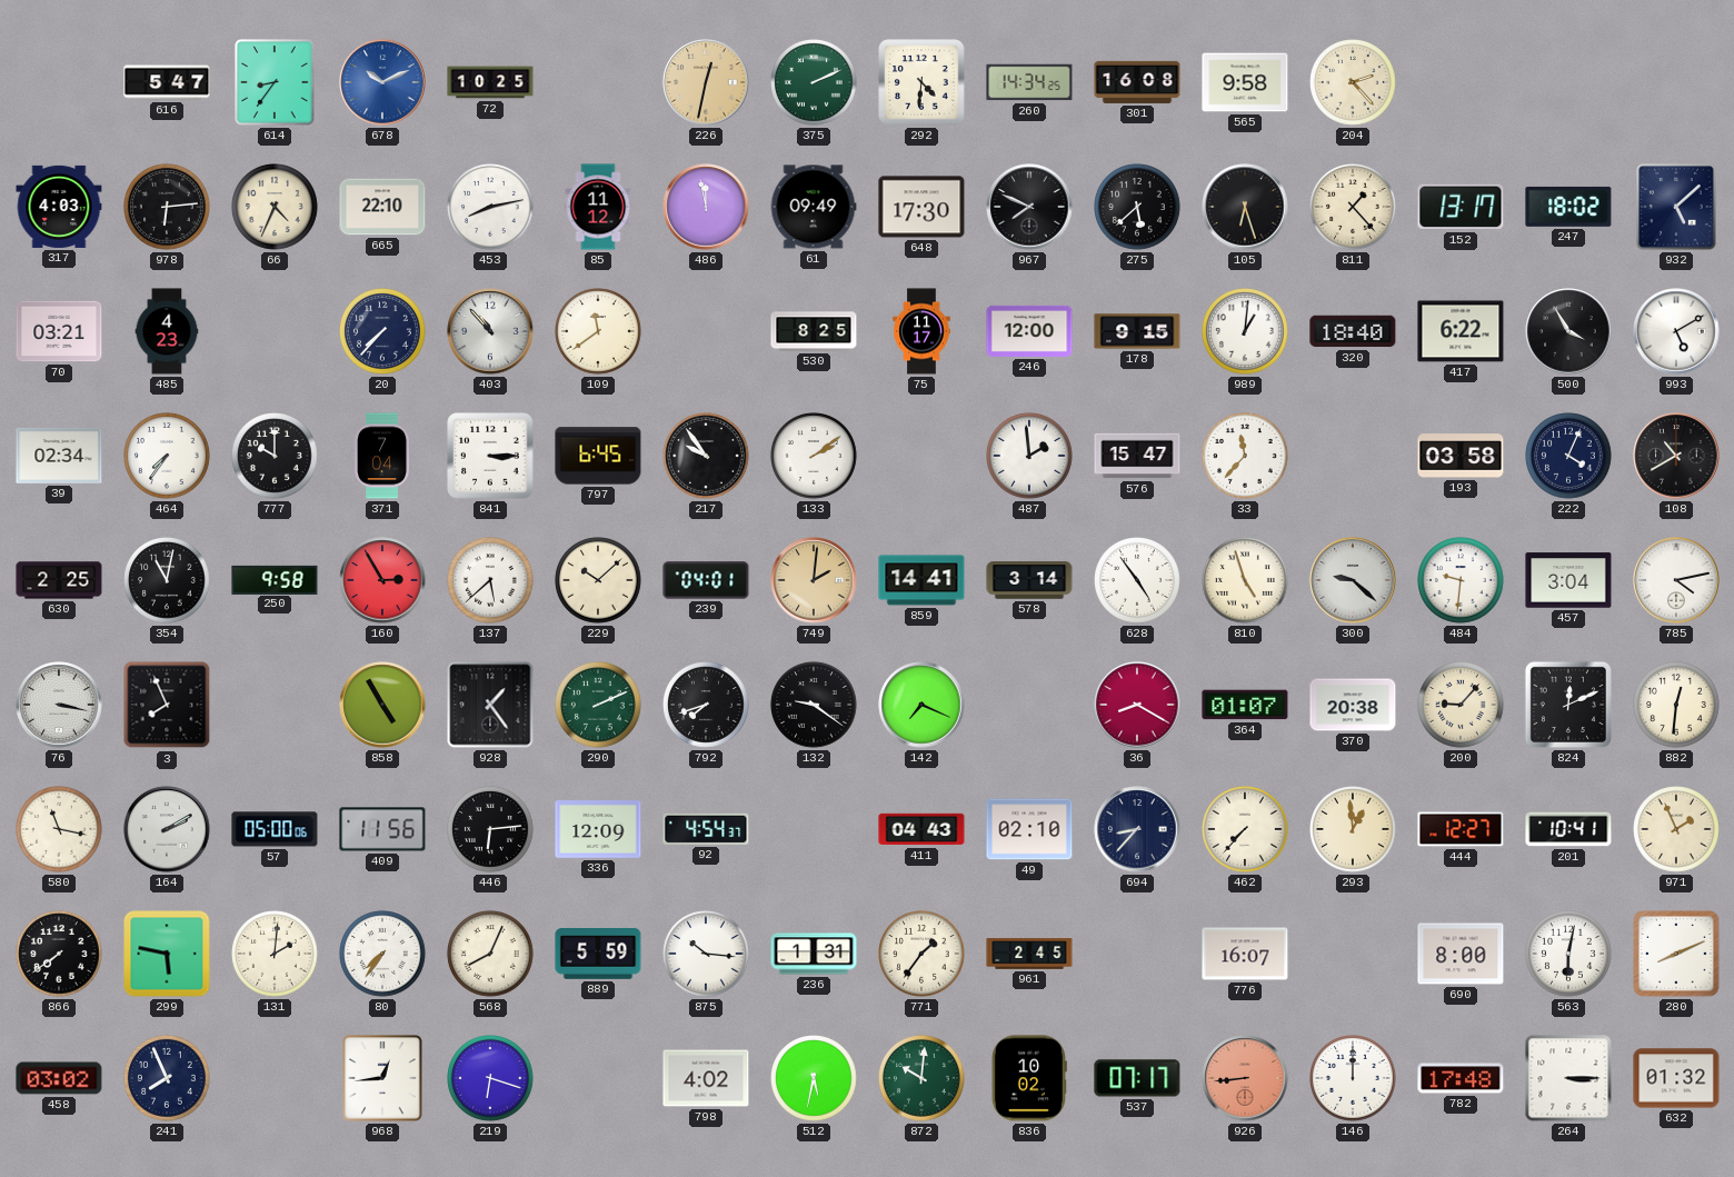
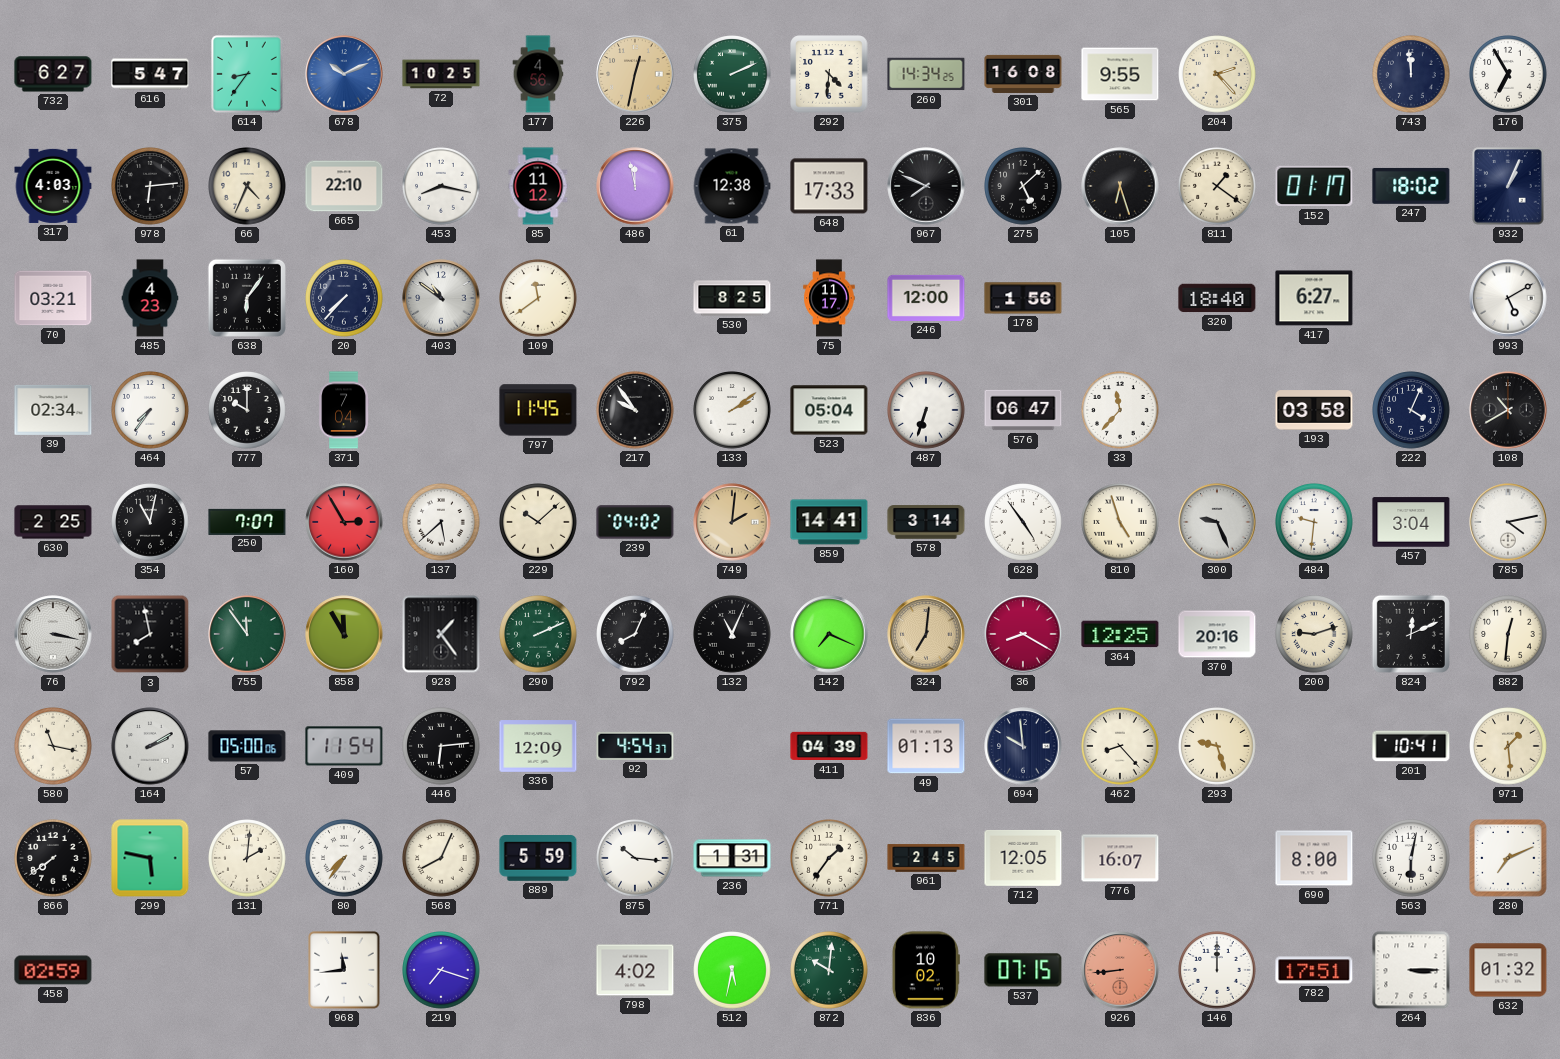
732: none -> 6:27
177: none -> 4:56
565: 9:58 -> 9:55
743: none -> 11:59
176: none -> 6:55
453: 8:13 -> 8:17
61: 09:49 -> 12:38
648: 17:30 -> 17:33
275: 5:38 -> 5:08
811: 1:23 -> 1:21
152: 13:17 -> 01:17
932: 5:08 -> 1:04
638: none -> 6:06
403: 10:53 -> 10:51
178: 9:15 -> 1:56
989: 1:01 -> none
417: 6:22 -> 6:27
500: 3:55 -> none
841: 3:15 -> none
797: 6:45 -> 11:45
523: none -> 05:04
487: 1:59 -> 6:33
576: 15:47 -> 06:47
250: 9:58 -> 7:07
239: 04:01 -> 04:02
300: 9:22 -> 9:26
3: 7:56 -> 7:58
755: none -> 11:54
858: 4:55 -> 11:55
792: 7:42 -> 8:04
132: 9:21 -> 11:04
324: none -> 7:01
364: 01:07 -> 12:25
370: 20:38 -> 20:16
200: 9:07 -> 9:12
409: 11:56 -> 11:54
411: 04:43 -> 04:39
49: 02:10 -> 01:13
694: 8:37 -> 9:59
462: 7:37 -> 8:23
293: 12:59 -> 9:27
444: 12:27 -> none
971: 1:56 -> 1:29
712: none -> 12:05
280: 8:11 -> 7:11
458: 03:02 -> 02:59
241: 7:56 -> none
968: 12:44 -> 11:44
219: 6:18 -> 7:18
537: 07:17 -> 07:15
782: 17:48 -> 17:51
